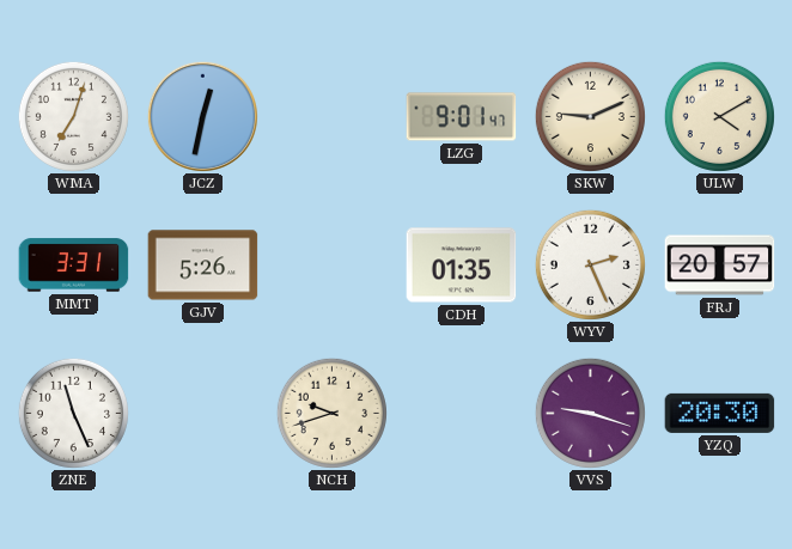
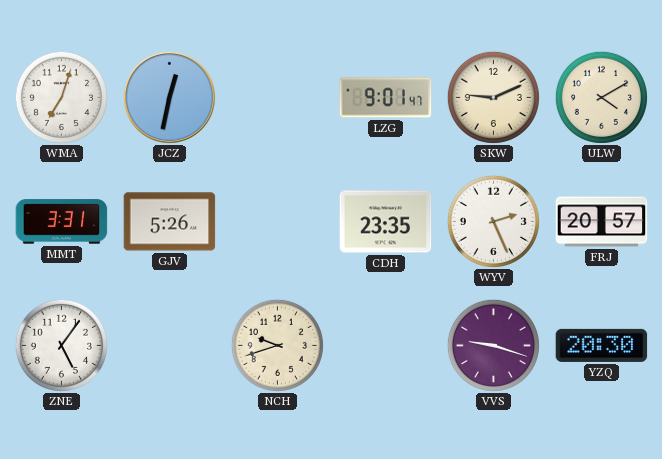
CDH: 01:35 -> 23:35
ZNE: 11:26 -> 5:06
